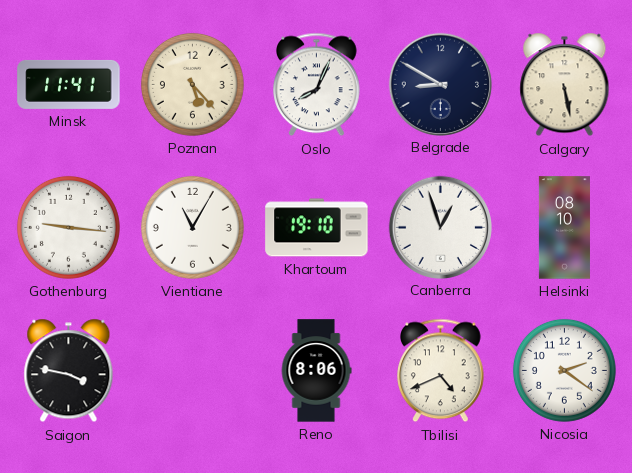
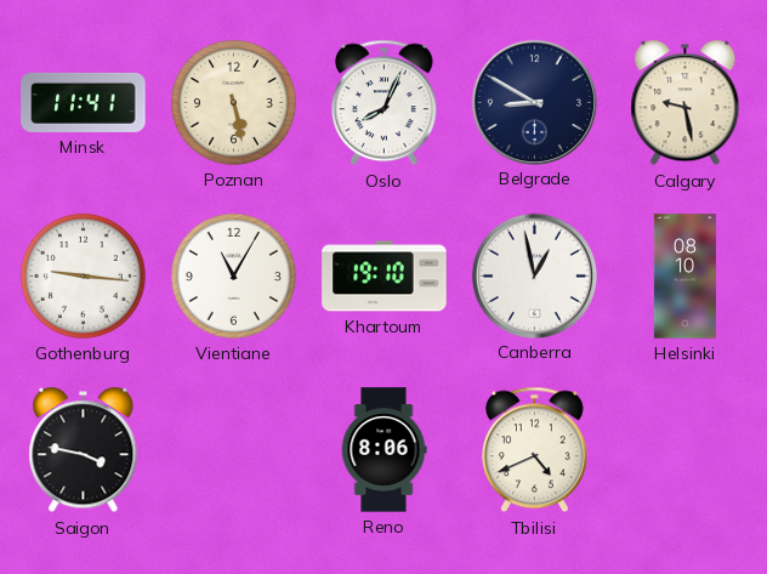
Poznan: 5:23 -> 5:28
Calgary: 5:28 -> 9:28
Canberra: 12:57 -> 12:58
Nicosia: 2:21 -> none
